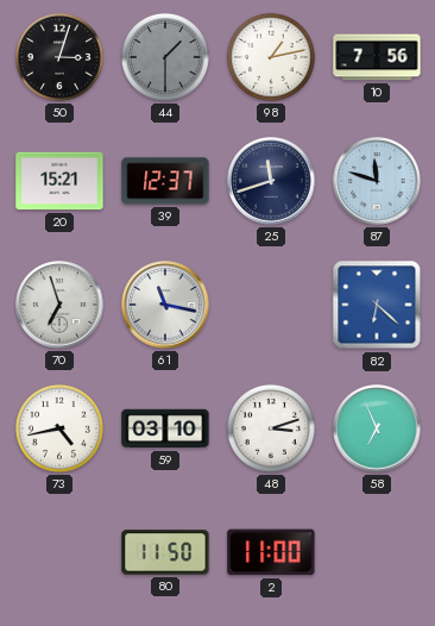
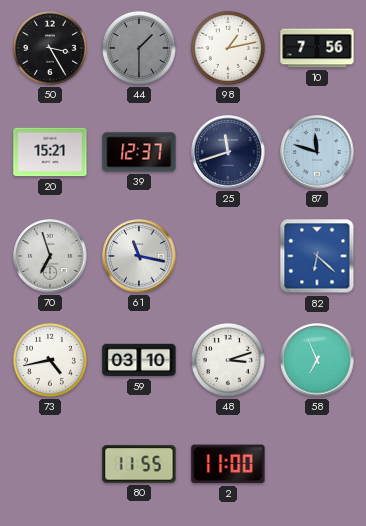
50: 3:03 -> 3:25
80: 11:50 -> 11:55
